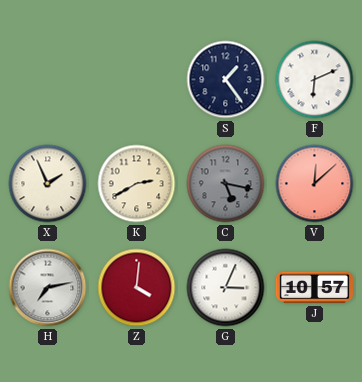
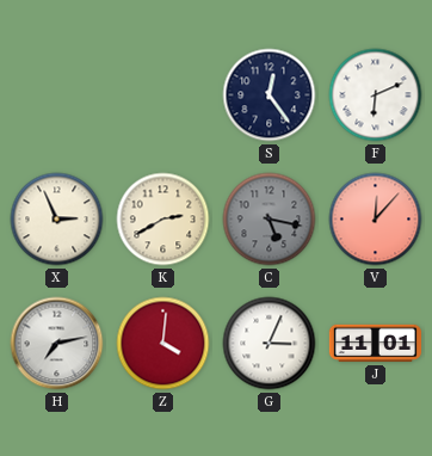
S: 1:24 -> 12:24
X: 1:56 -> 2:56
V: 12:08 -> 12:07
J: 10:57 -> 11:01
